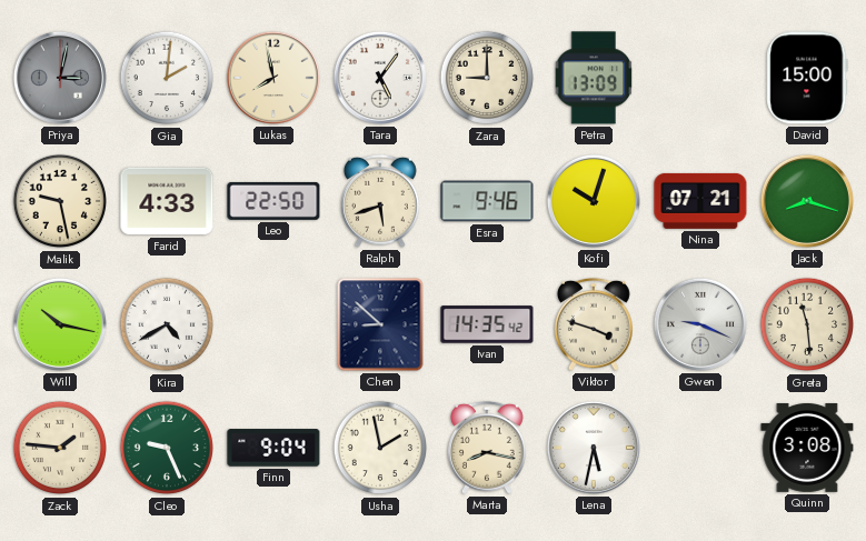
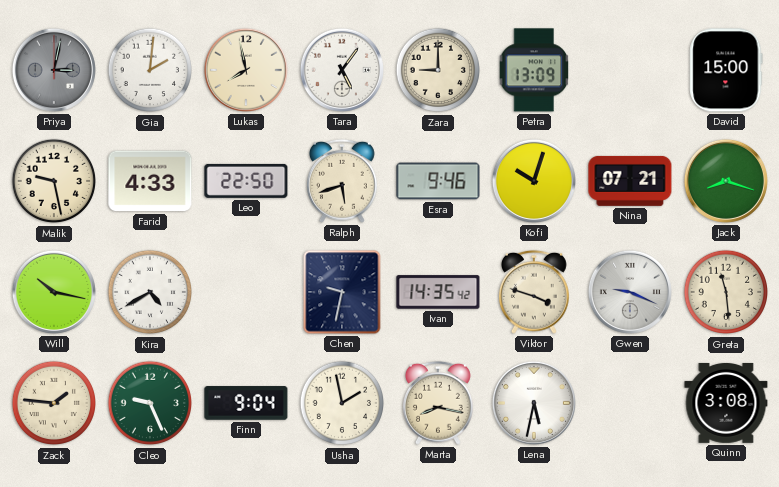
Chen: 8:52 -> 9:32
